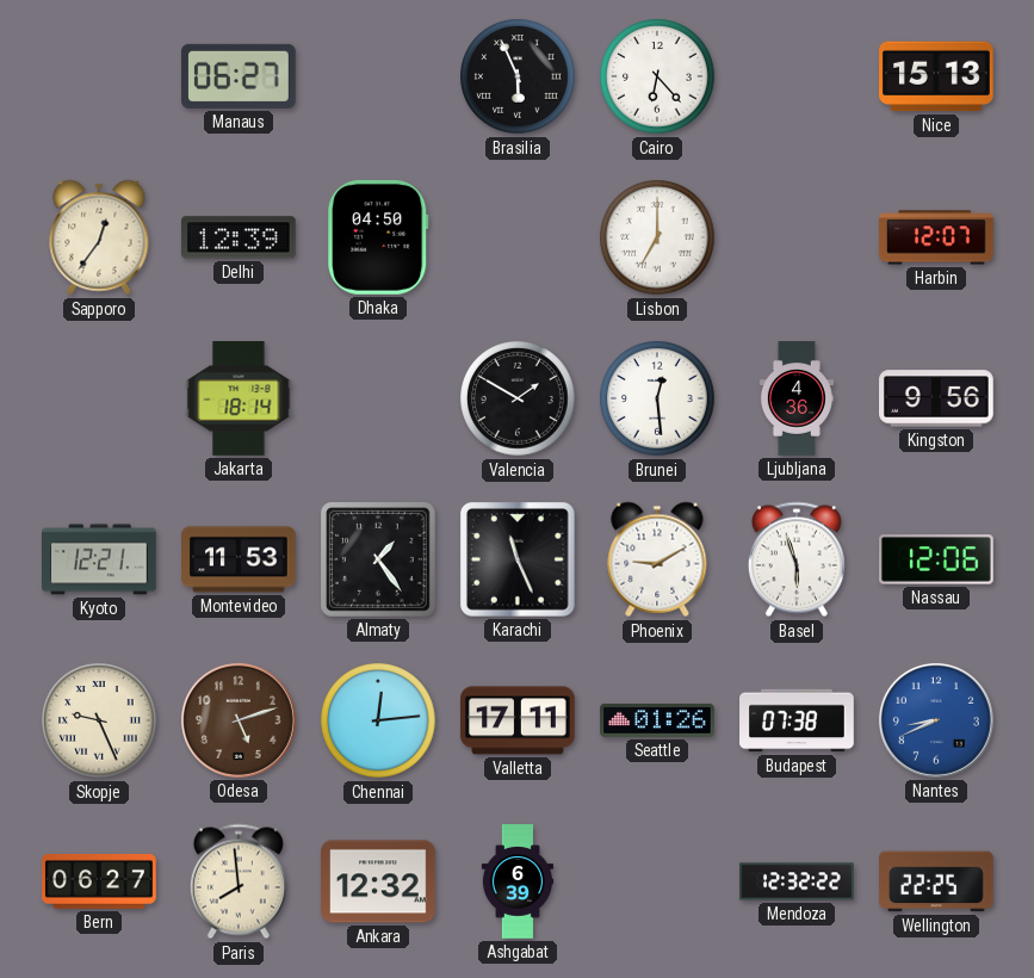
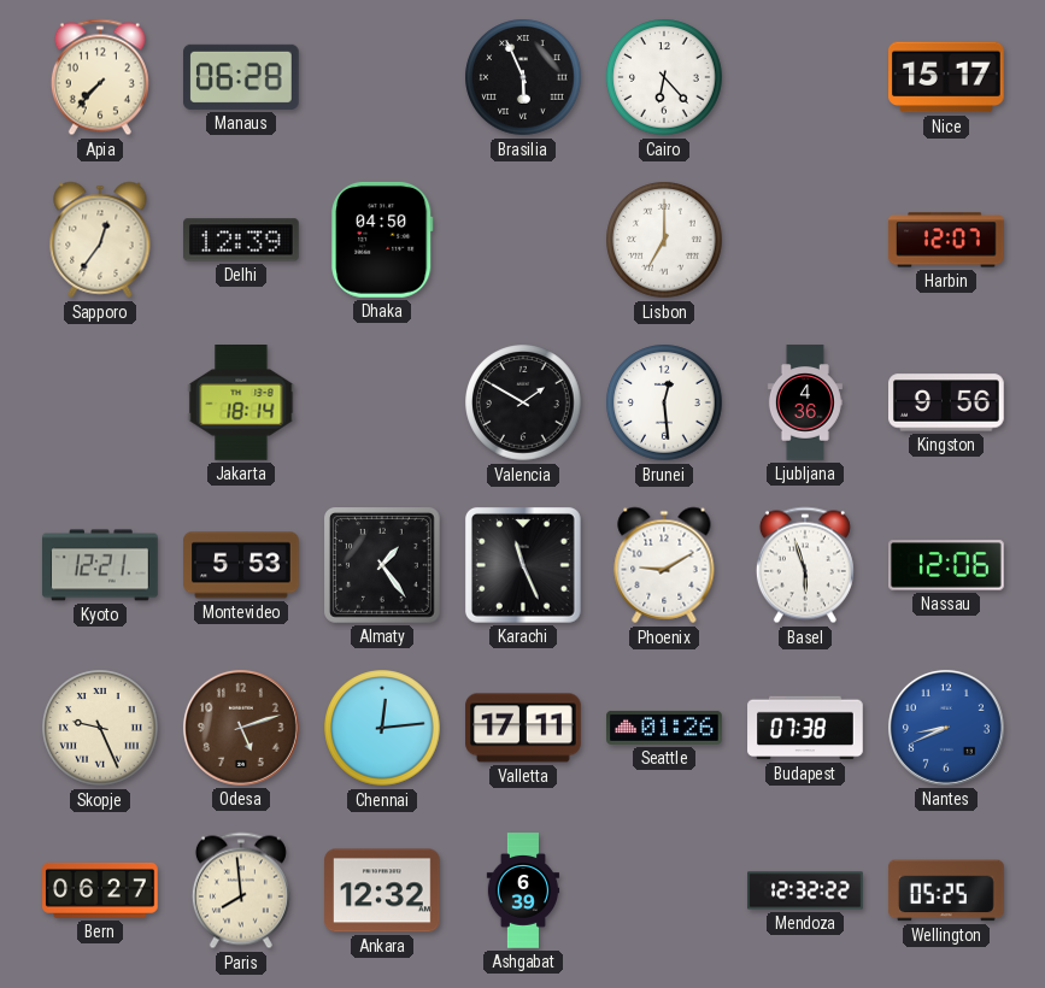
Apia: none -> 7:37
Manaus: 06:27 -> 06:28
Nice: 15:13 -> 15:17
Montevideo: 11:53 -> 5:53
Wellington: 22:25 -> 05:25
